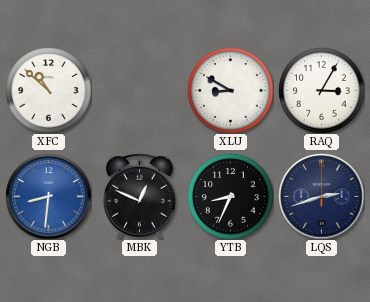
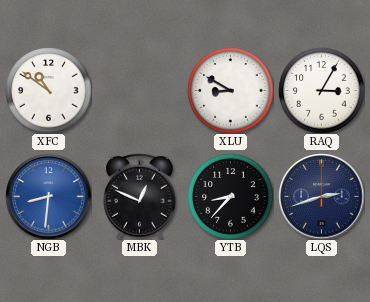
XFC: 10:52 -> 10:51
YTB: 8:34 -> 8:37
